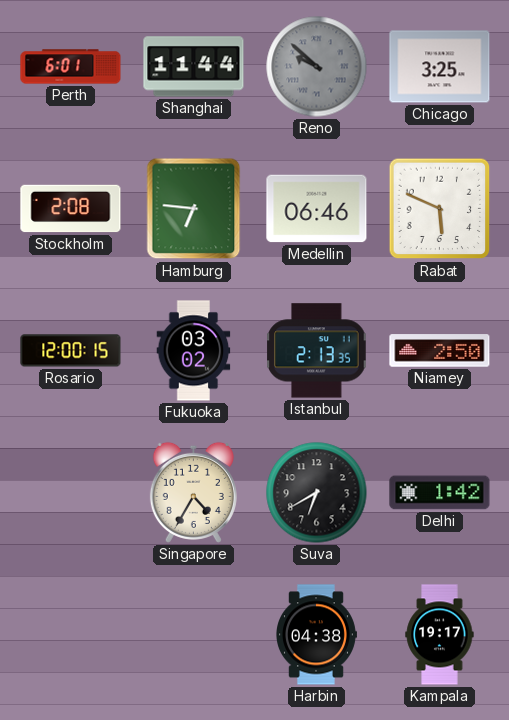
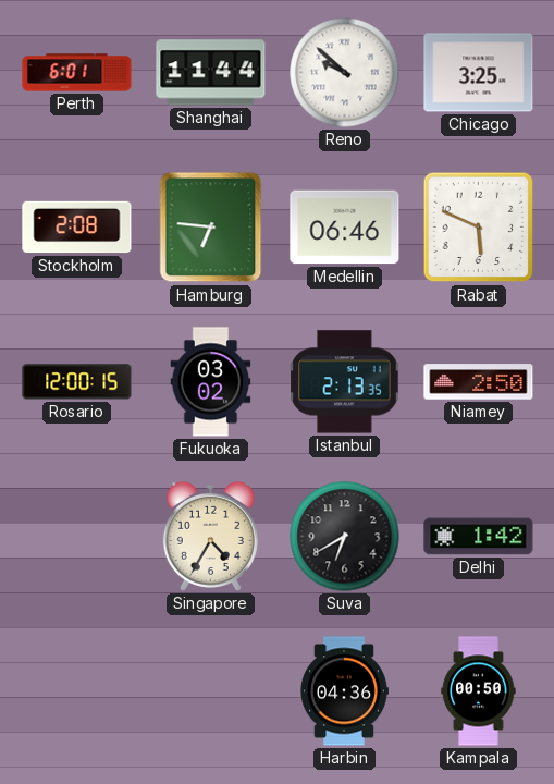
Reno dial: grey -> white
Harbin: 04:38 -> 04:36
Kampala: 19:17 -> 00:50
